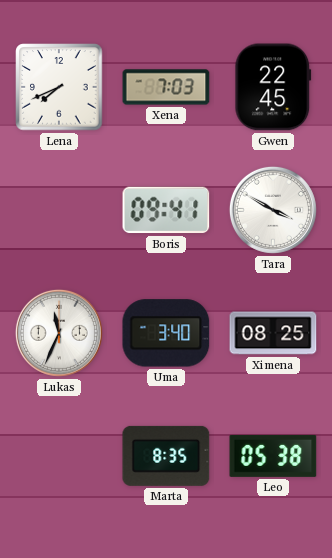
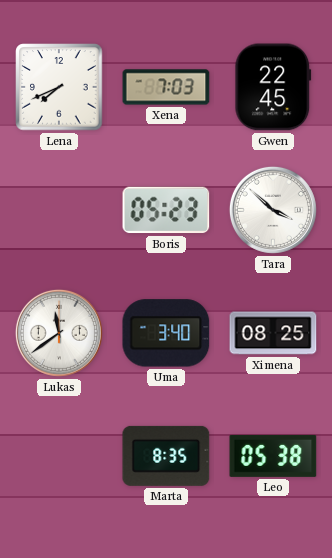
Boris: 09:41 -> 05:23
Tara: 3:50 -> 3:52
Lukas: 11:34 -> 11:39
